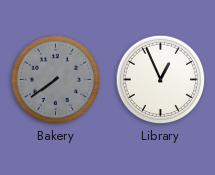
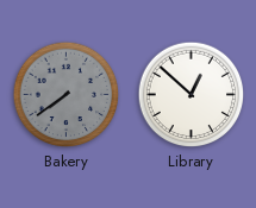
Library: 12:56 -> 12:52
